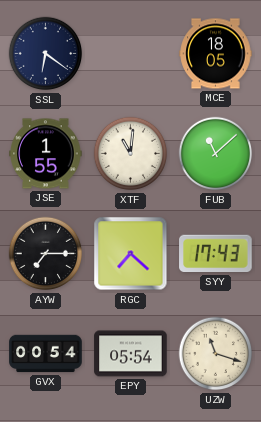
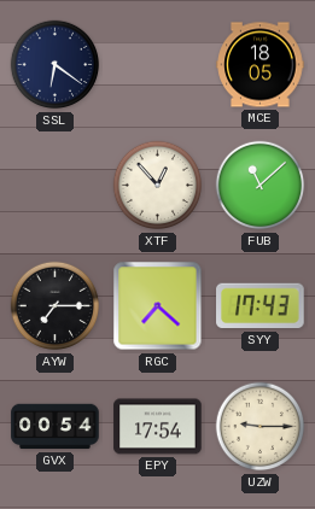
JSE: 1:55 -> none
XTF: 11:01 -> 12:53
EPY: 05:54 -> 17:54
UZW: 11:18 -> 9:15
